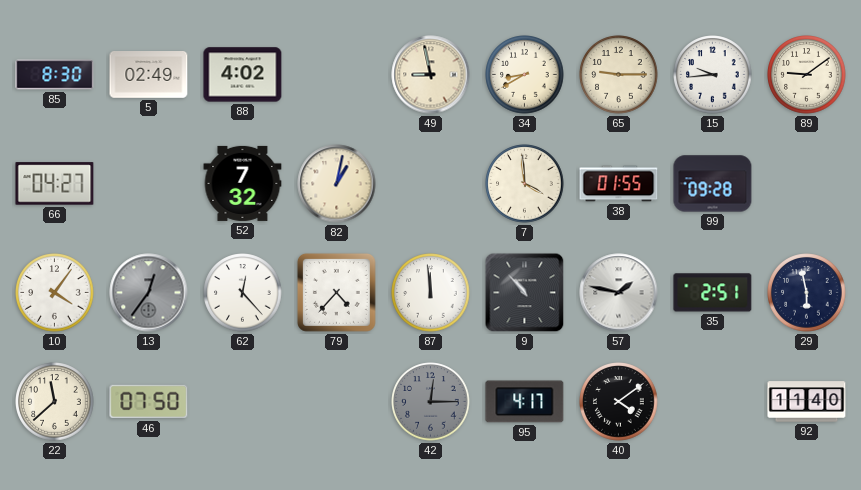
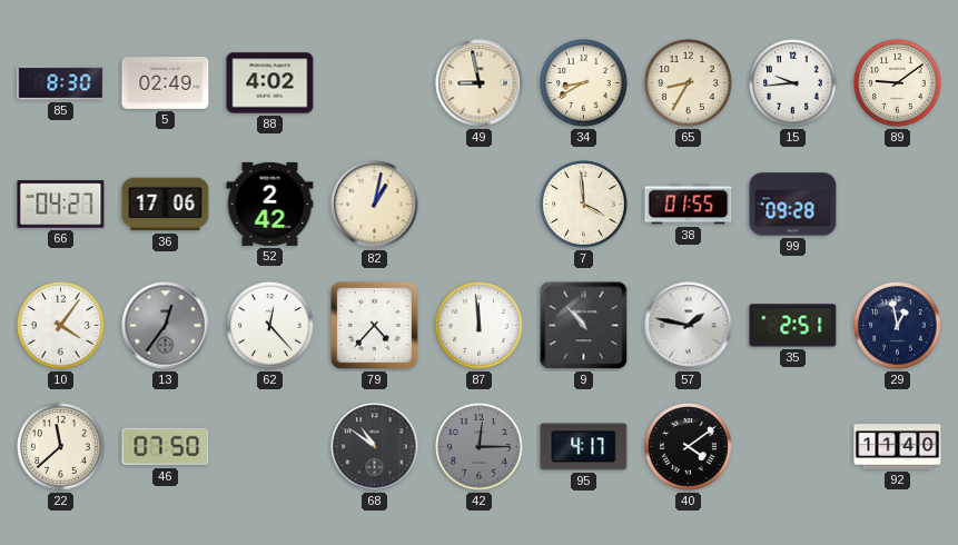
65: 9:15 -> 8:35
36: none -> 17:06
52: 7:32 -> 2:42
29: 5:58 -> 12:58
68: none -> 10:51
